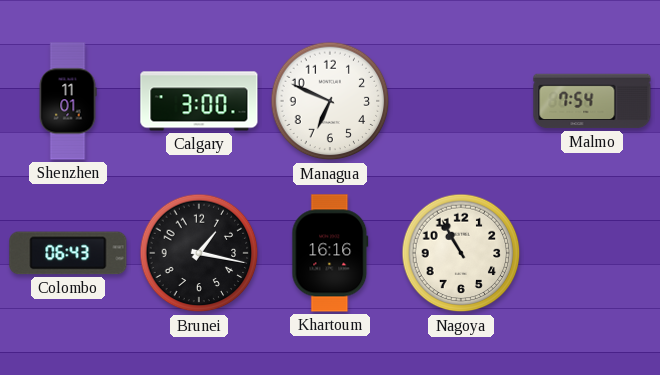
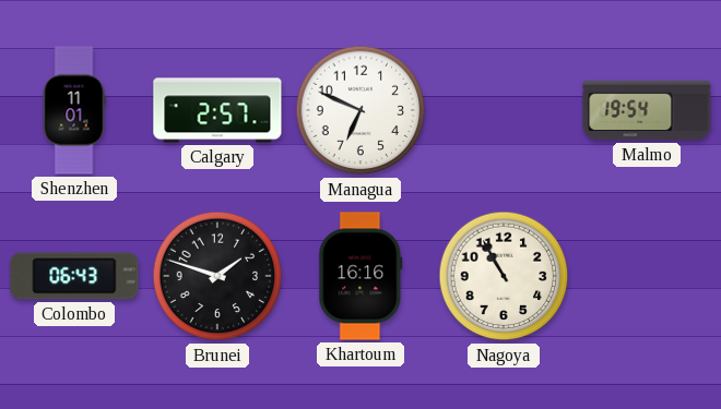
Calgary: 3:00 -> 2:57
Malmo: 7:54 -> 19:54
Brunei: 1:17 -> 1:48
